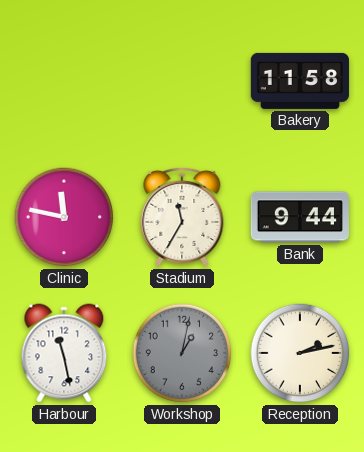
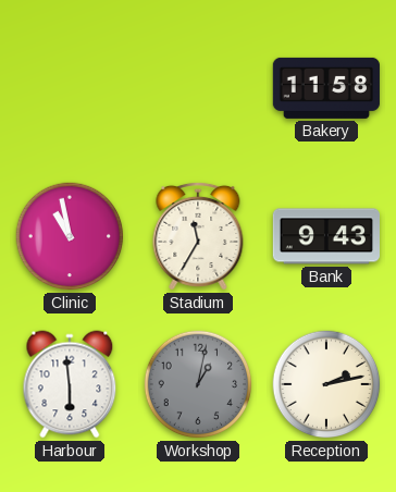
Clinic: 11:47 -> 10:58
Bank: 9:44 -> 9:43
Harbour: 11:28 -> 5:59
